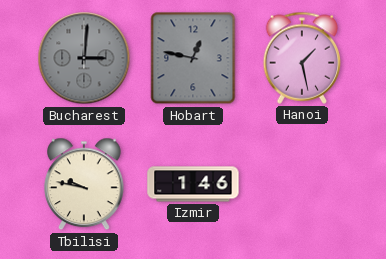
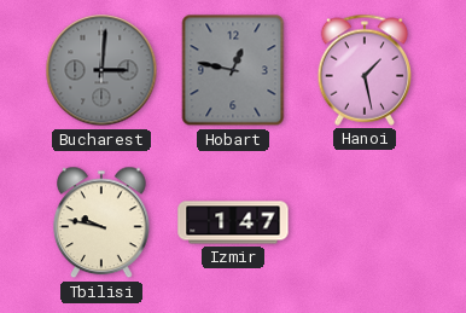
Izmir: 1:46 -> 1:47
